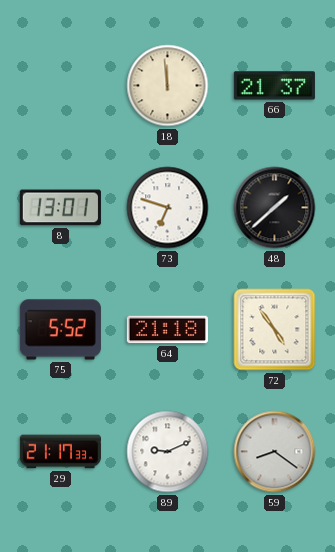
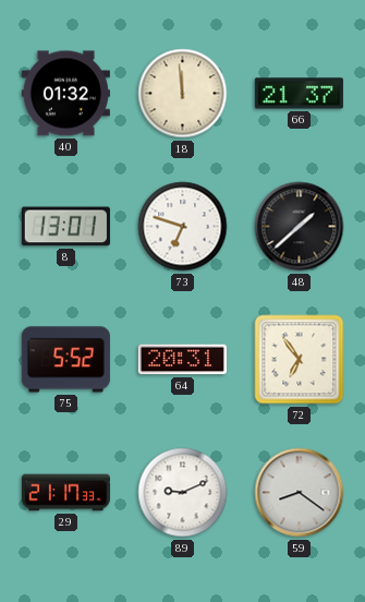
40: none -> 01:32
64: 21:18 -> 20:31
72: 4:54 -> 6:54
